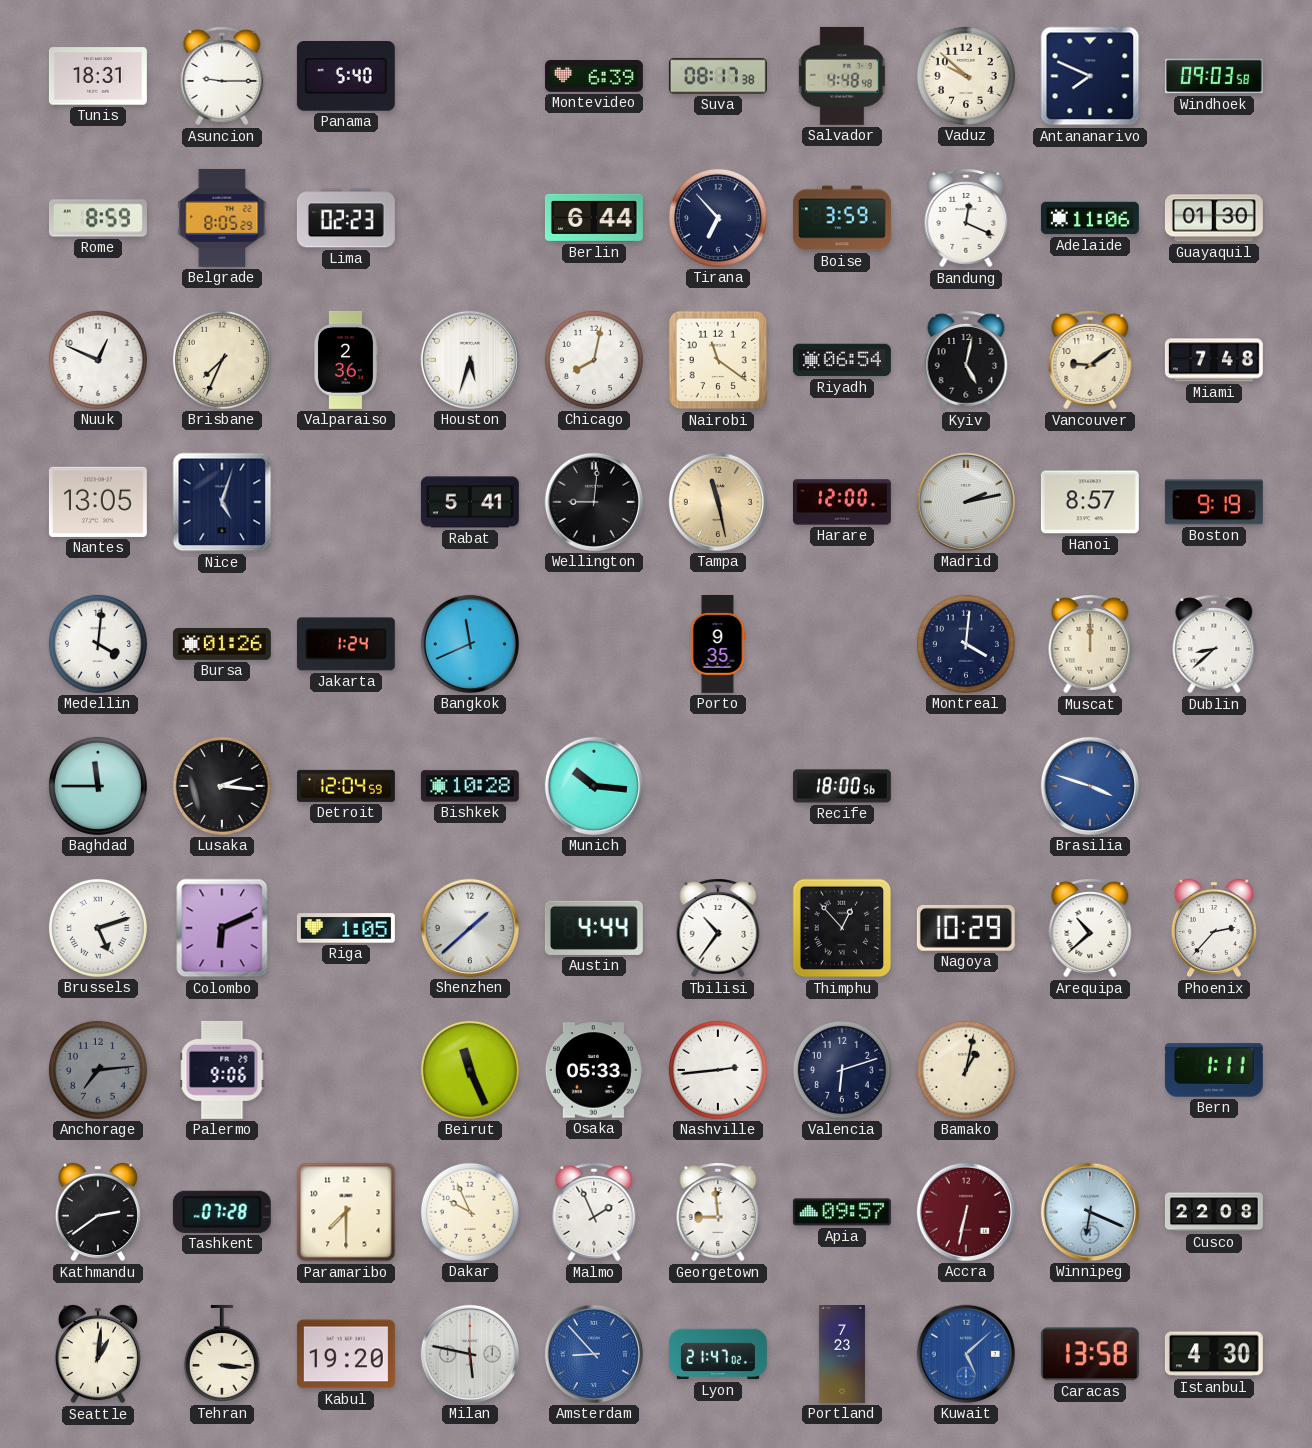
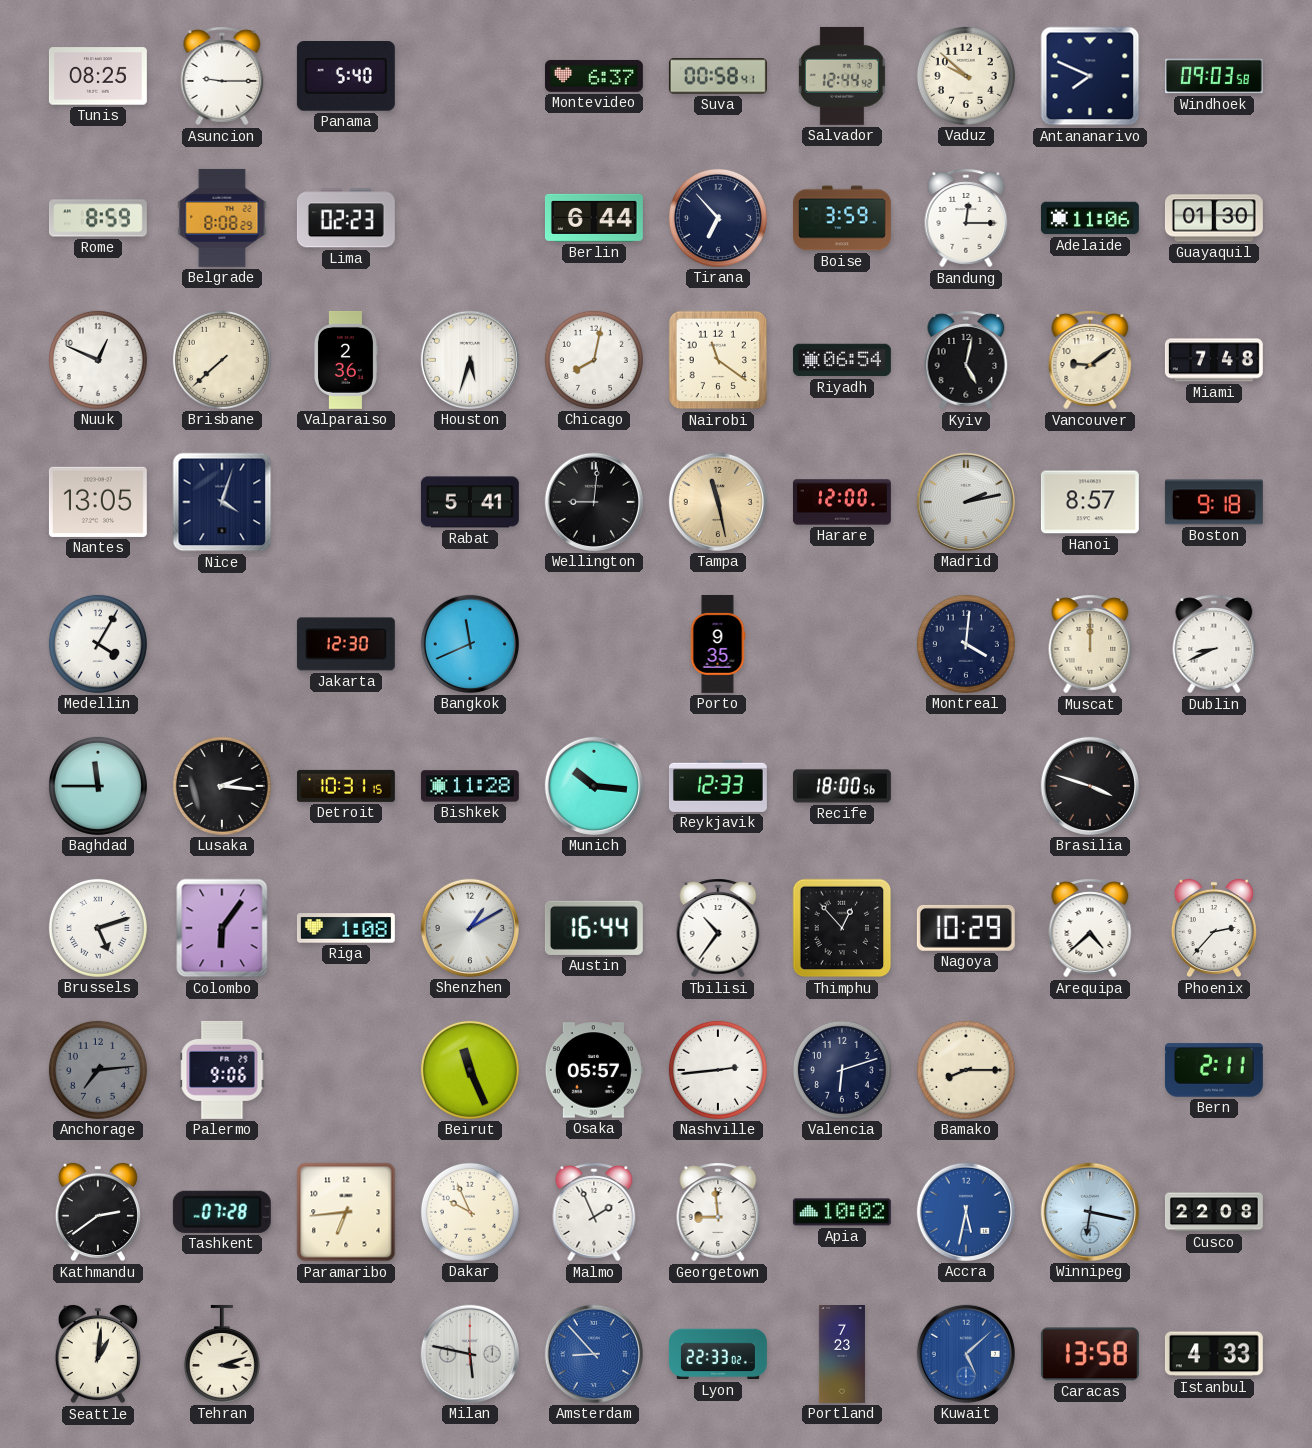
Tunis: 18:31 -> 08:25
Montevideo: 6:39 -> 6:37
Suva: 08:17 -> 00:58
Salvador: 4:48 -> 12:44
Belgrade: 8:05 -> 8:08
Bandung: 12:19 -> 12:15
Brisbane: 7:34 -> 7:38
Nice: 5:03 -> 4:03
Boston: 9:19 -> 9:18
Medellin: 4:01 -> 4:05
Bursa: 01:26 -> none
Jakarta: 1:24 -> 12:30
Dublin: 8:38 -> 8:41
Detroit: 12:04 -> 10:31
Bishkek: 10:28 -> 11:28
Reykjavik: none -> 12:33
Brasilia dial: blue -> black
Colombo: 6:11 -> 6:06
Riga: 1:05 -> 1:08
Shenzhen: 1:38 -> 1:10
Austin: 4:44 -> 16:44
Arequipa: 10:38 -> 4:38
Osaka: 05:33 -> 05:57
Bamako: 1:02 -> 8:15
Bern: 1:11 -> 2:11
Paramaribo: 7:30 -> 6:44
Apia: 09:57 -> 10:02
Accra: 6:32 -> 5:32
Accra dial: burgundy -> blue
Winnipeg: 6:19 -> 6:17
Tehran: 3:16 -> 3:12
Kabul: 19:20 -> none
Lyon: 21:47 -> 22:33
Istanbul: 4:30 -> 4:33
